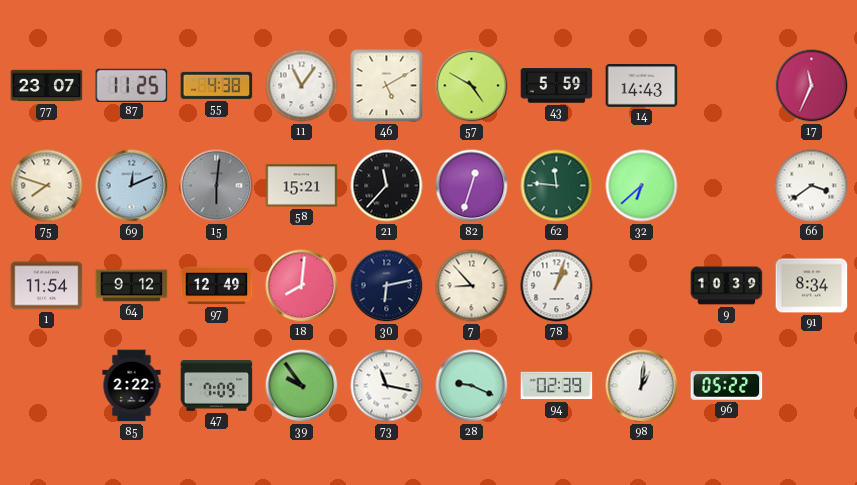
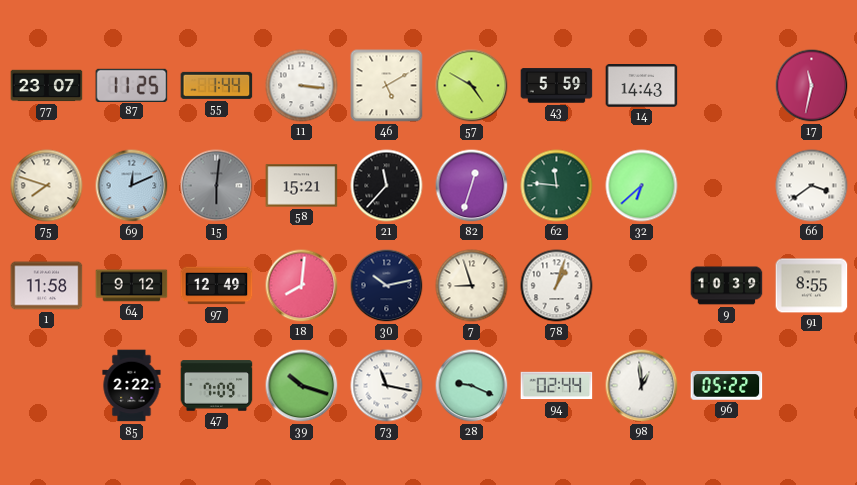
55: 4:38 -> 1:44
11: 11:06 -> 3:16
17: 11:34 -> 11:32
1: 11:54 -> 11:58
30: 6:13 -> 10:13
7: 8:53 -> 8:57
91: 8:34 -> 8:55
39: 9:54 -> 10:18
94: 02:39 -> 02:44
98: 1:01 -> 12:59
